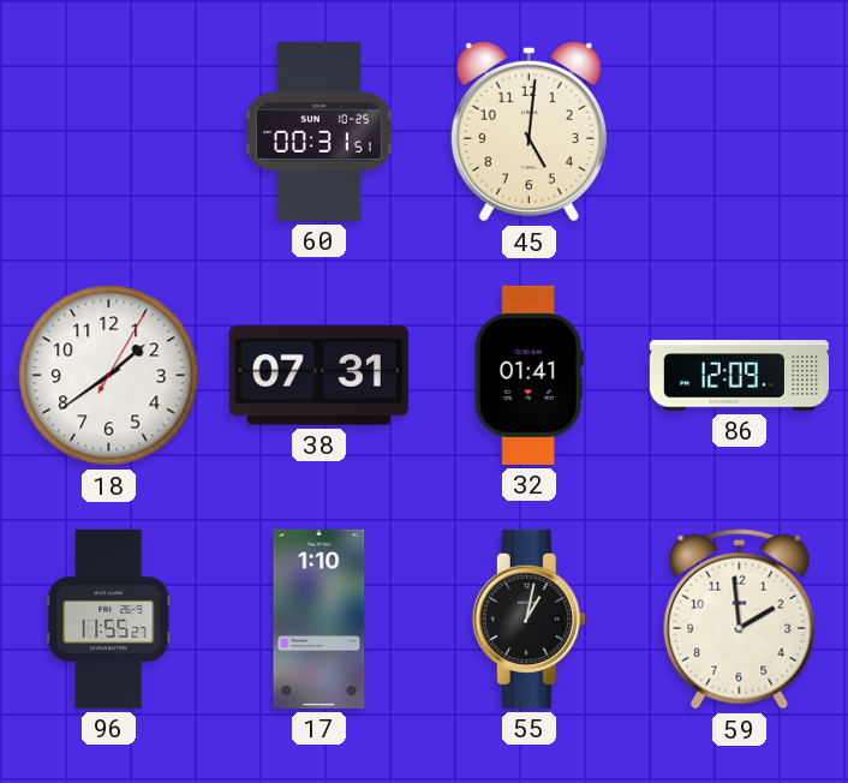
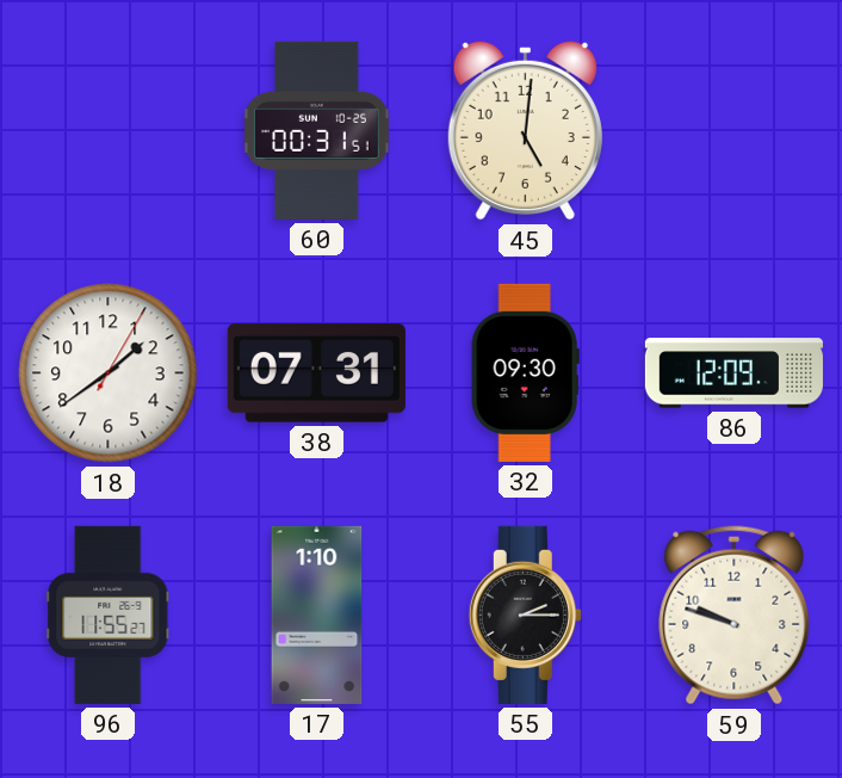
32: 01:41 -> 09:30
55: 1:02 -> 2:15
59: 1:59 -> 9:48
